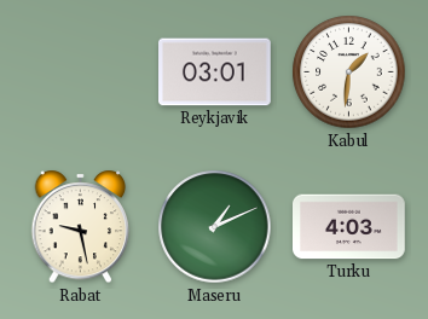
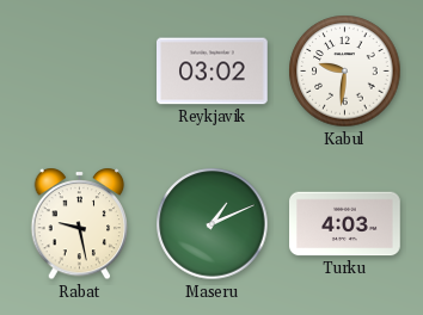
Reykjavik: 03:01 -> 03:02
Kabul: 1:31 -> 9:31
